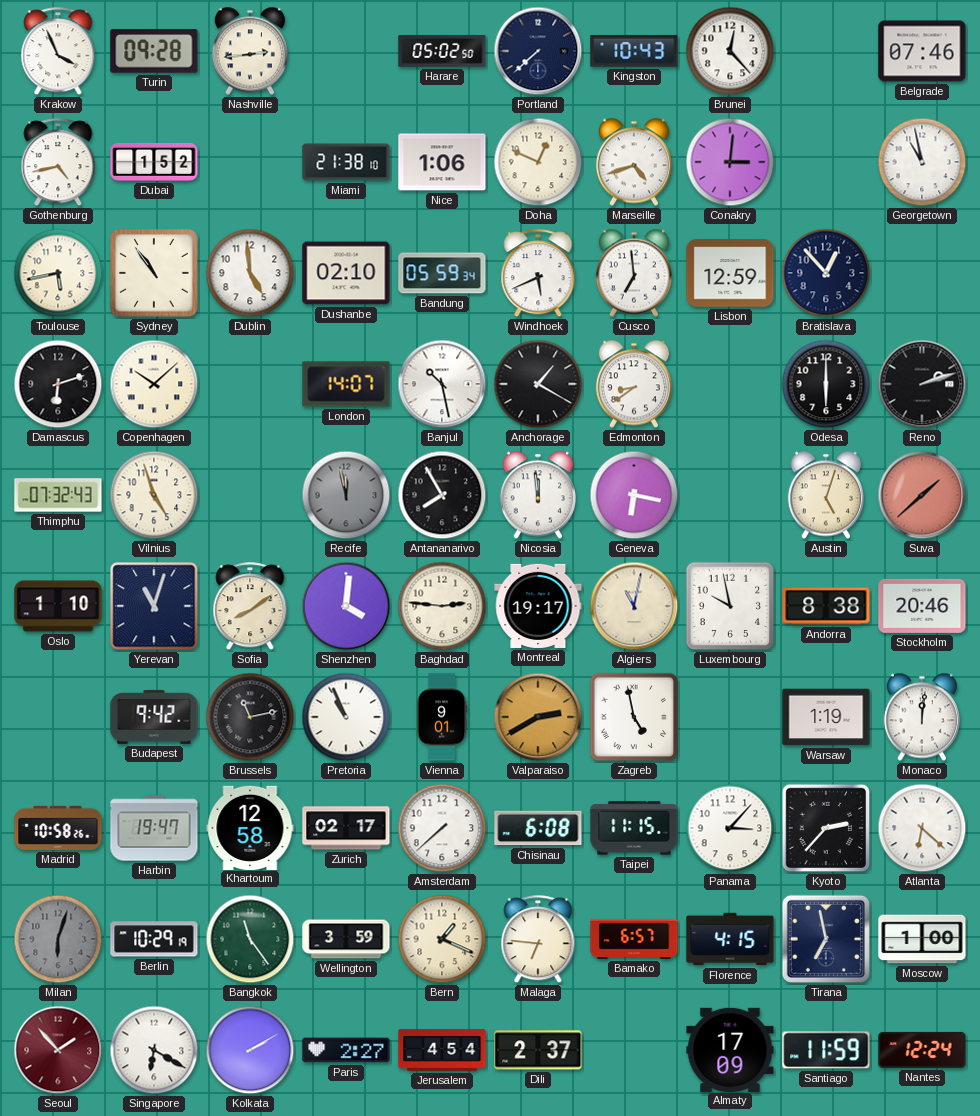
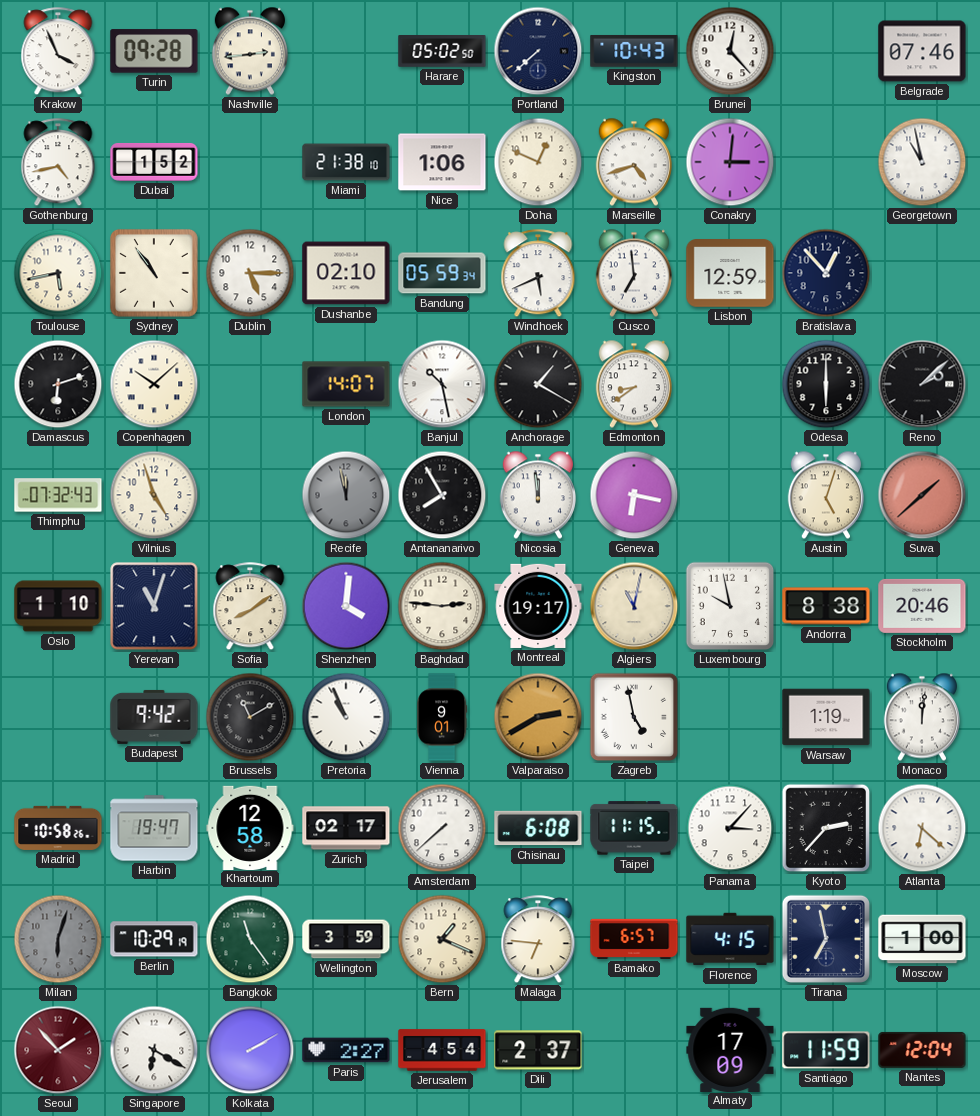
Dublin: 4:59 -> 5:15
Reno: 2:12 -> 2:08
Brussels: 11:13 -> 11:10
Nantes: 12:24 -> 12:04
